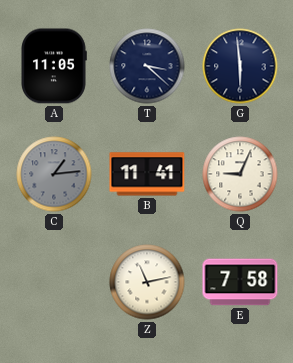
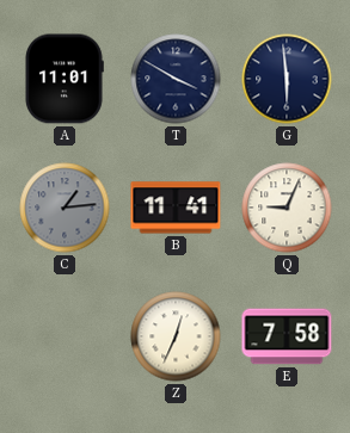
A: 11:05 -> 11:01
T: 3:22 -> 3:50
Z: 11:13 -> 12:34
